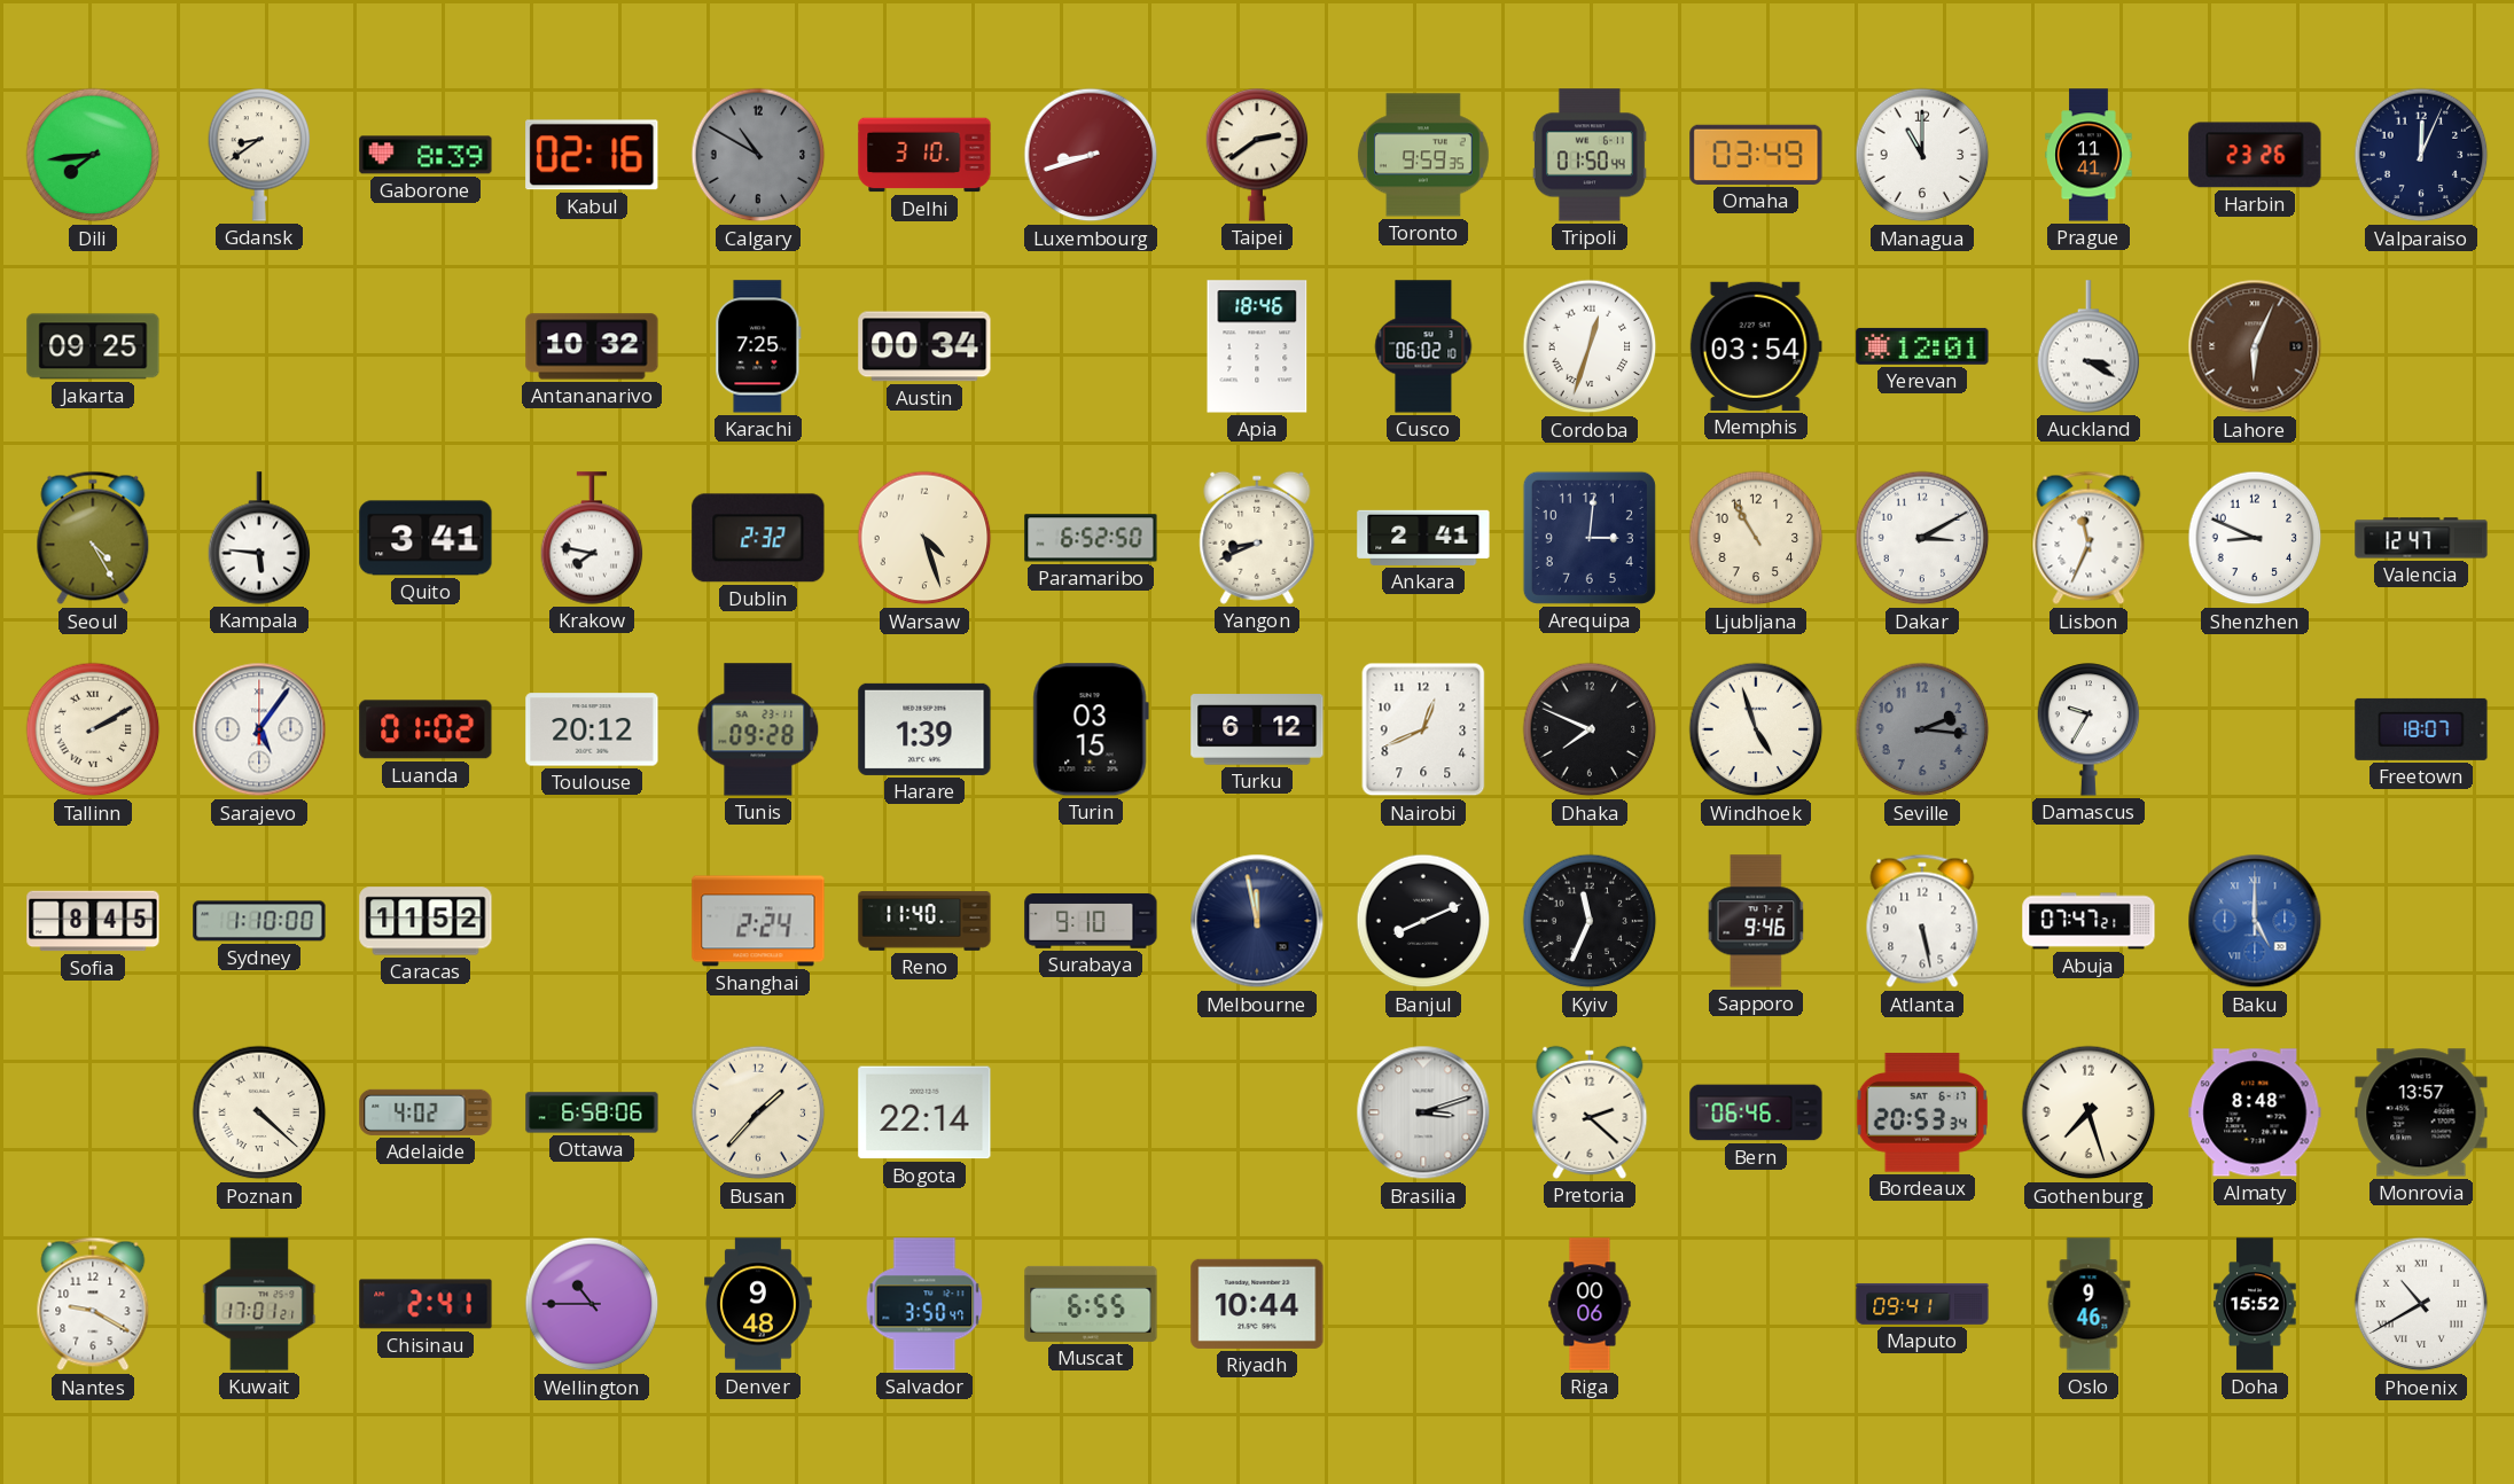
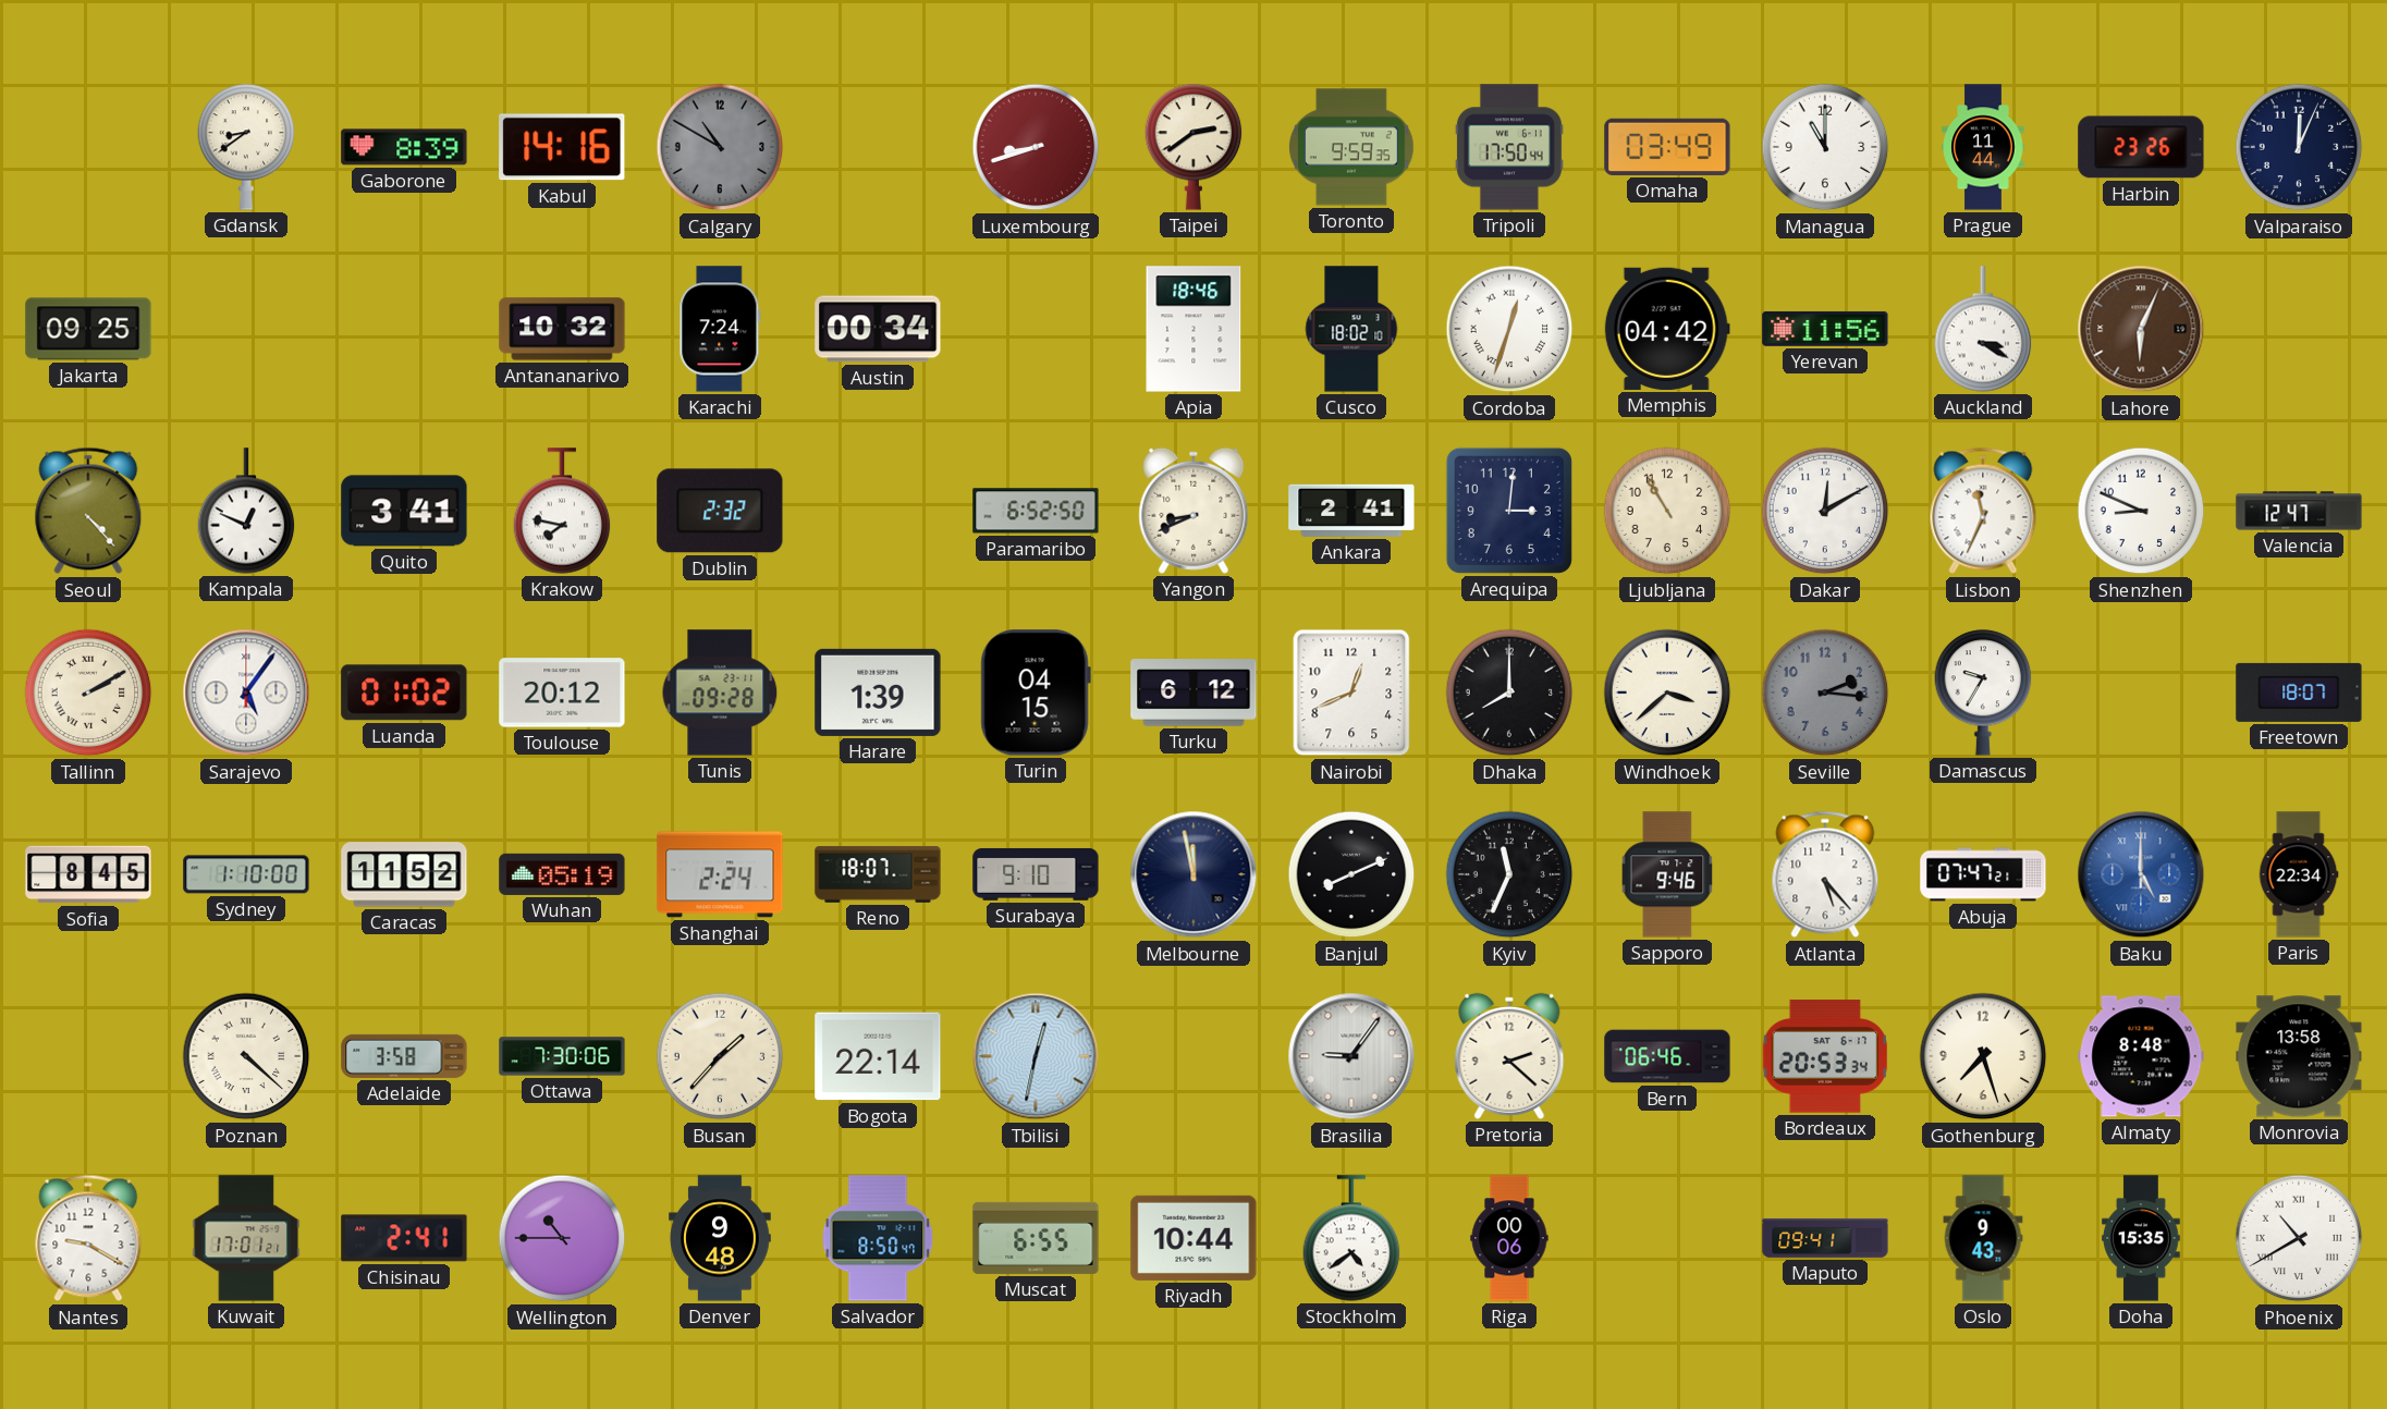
Dili: 7:44 -> none
Kabul: 02:16 -> 14:16
Delhi: 3:10 -> none
Tripoli: 01:50 -> 17:50
Prague: 11:41 -> 11:44
Karachi: 7:25 -> 7:24
Cusco: 06:02 -> 18:02
Memphis: 03:54 -> 04:42
Yerevan: 12:01 -> 11:56
Seoul: 4:25 -> 4:23
Kampala: 5:46 -> 12:49
Warsaw: 4:27 -> none
Dakar: 3:10 -> 12:10
Turin: 03:15 -> 04:15
Dhaka: 7:49 -> 8:00
Windhoek: 4:57 -> 3:38
Wuhan: none -> 05:19
Reno: 11:40 -> 18:07
Atlanta: 5:28 -> 5:23
Paris: none -> 22:34
Adelaide: 4:02 -> 3:58
Ottawa: 6:58 -> 7:30
Tbilisi: none -> 12:32
Brasilia: 3:12 -> 9:06
Monrovia: 13:57 -> 13:58
Salvador: 3:50 -> 8:50
Stockholm: none -> 4:39
Oslo: 9:46 -> 9:43
Doha: 15:52 -> 15:35
